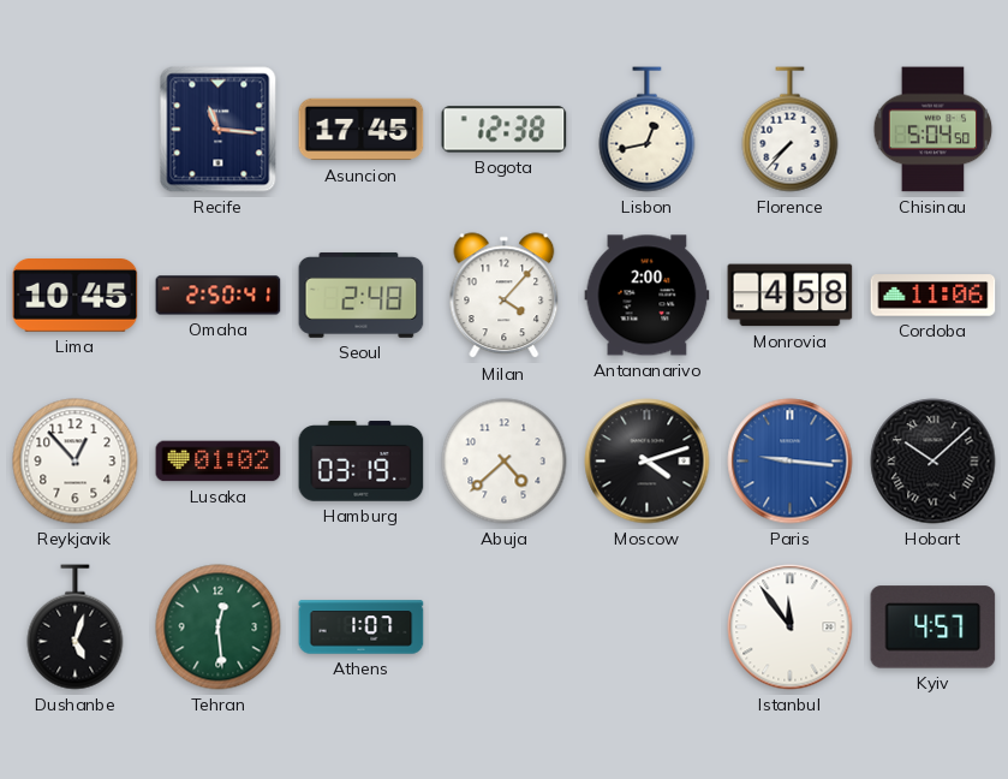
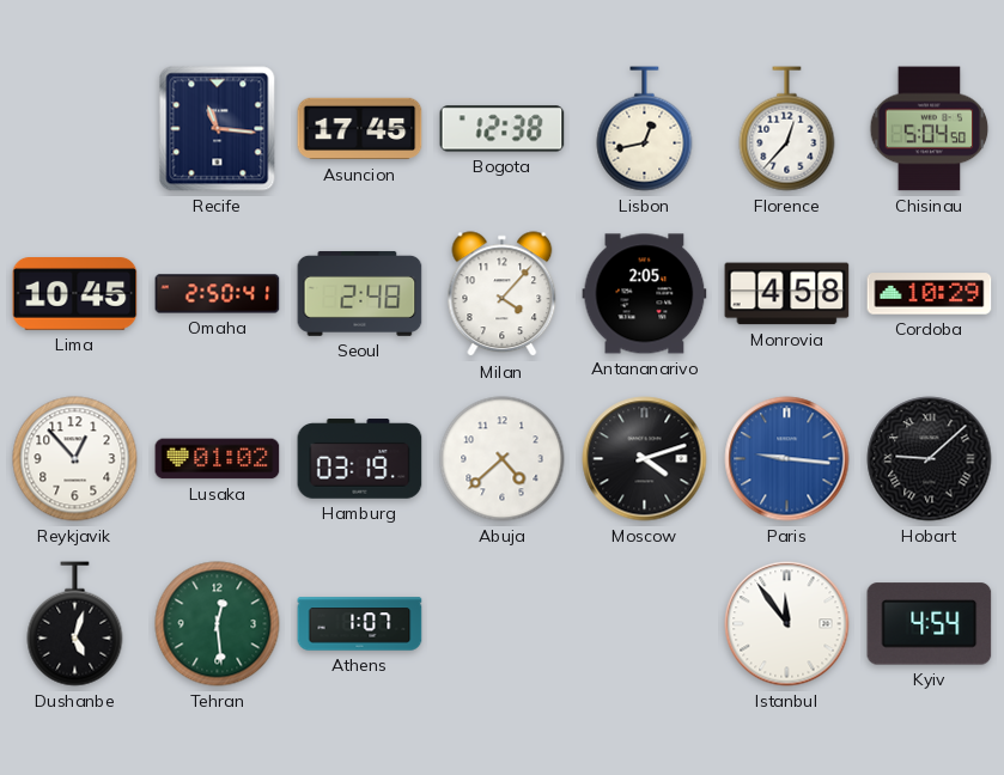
Florence: 7:37 -> 12:37
Antananarivo: 2:00 -> 2:05
Cordoba: 11:06 -> 10:29
Hobart: 10:08 -> 9:08
Kyiv: 4:57 -> 4:54
